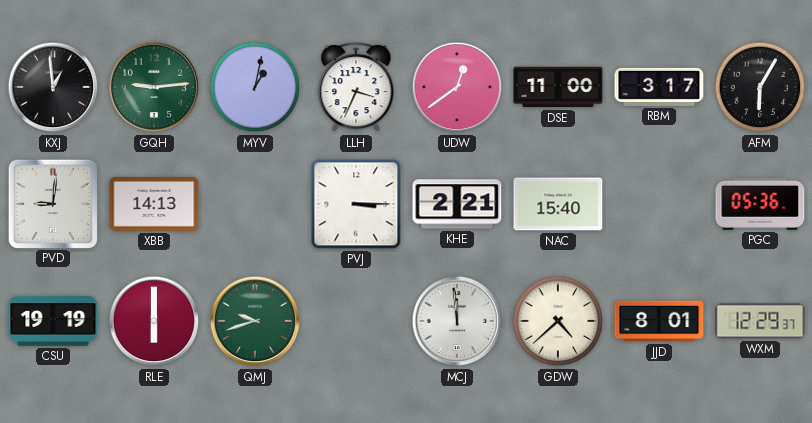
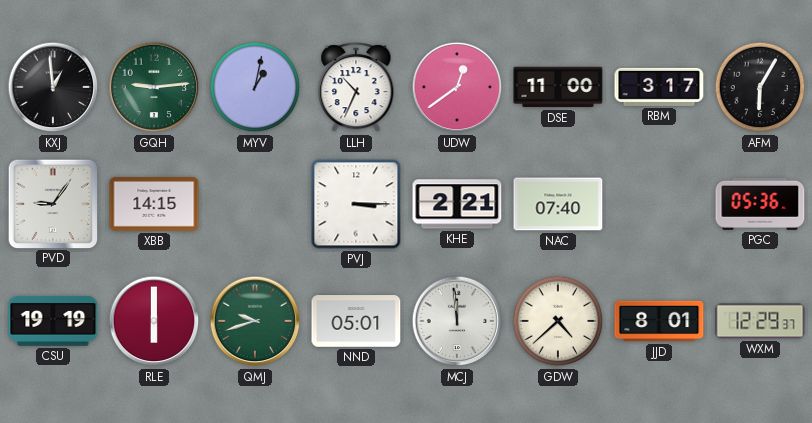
LLH: 3:34 -> 10:34
PVD: 9:01 -> 9:06
XBB: 14:13 -> 14:15
NAC: 15:40 -> 07:40
NND: none -> 05:01
